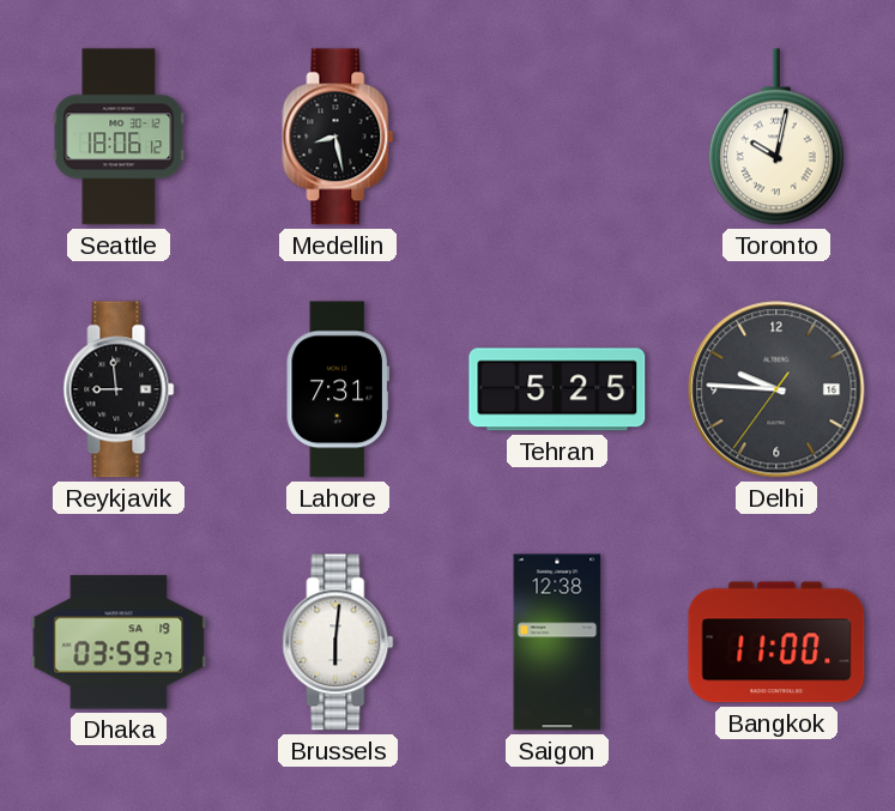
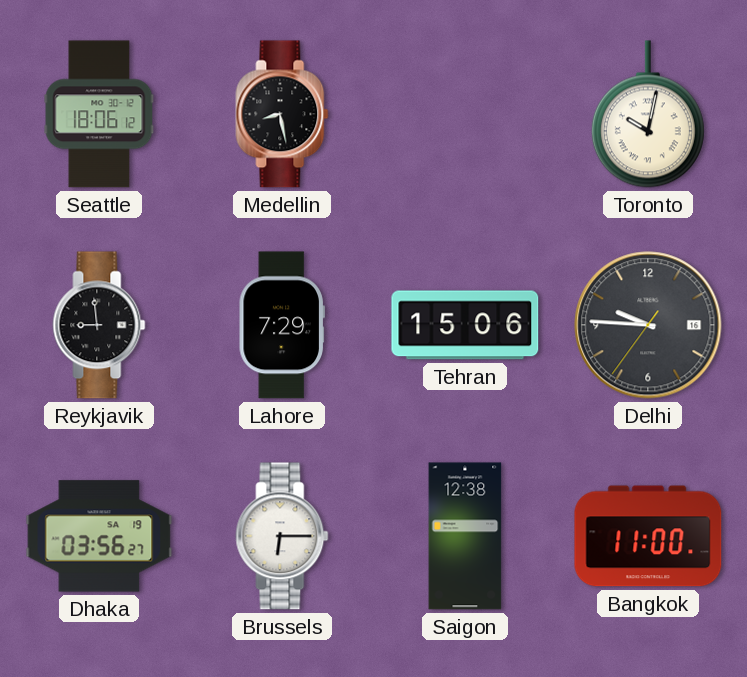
Lahore: 7:31 -> 7:29
Tehran: 5:25 -> 15:06
Dhaka: 03:59 -> 03:56
Brussels: 6:01 -> 6:15
